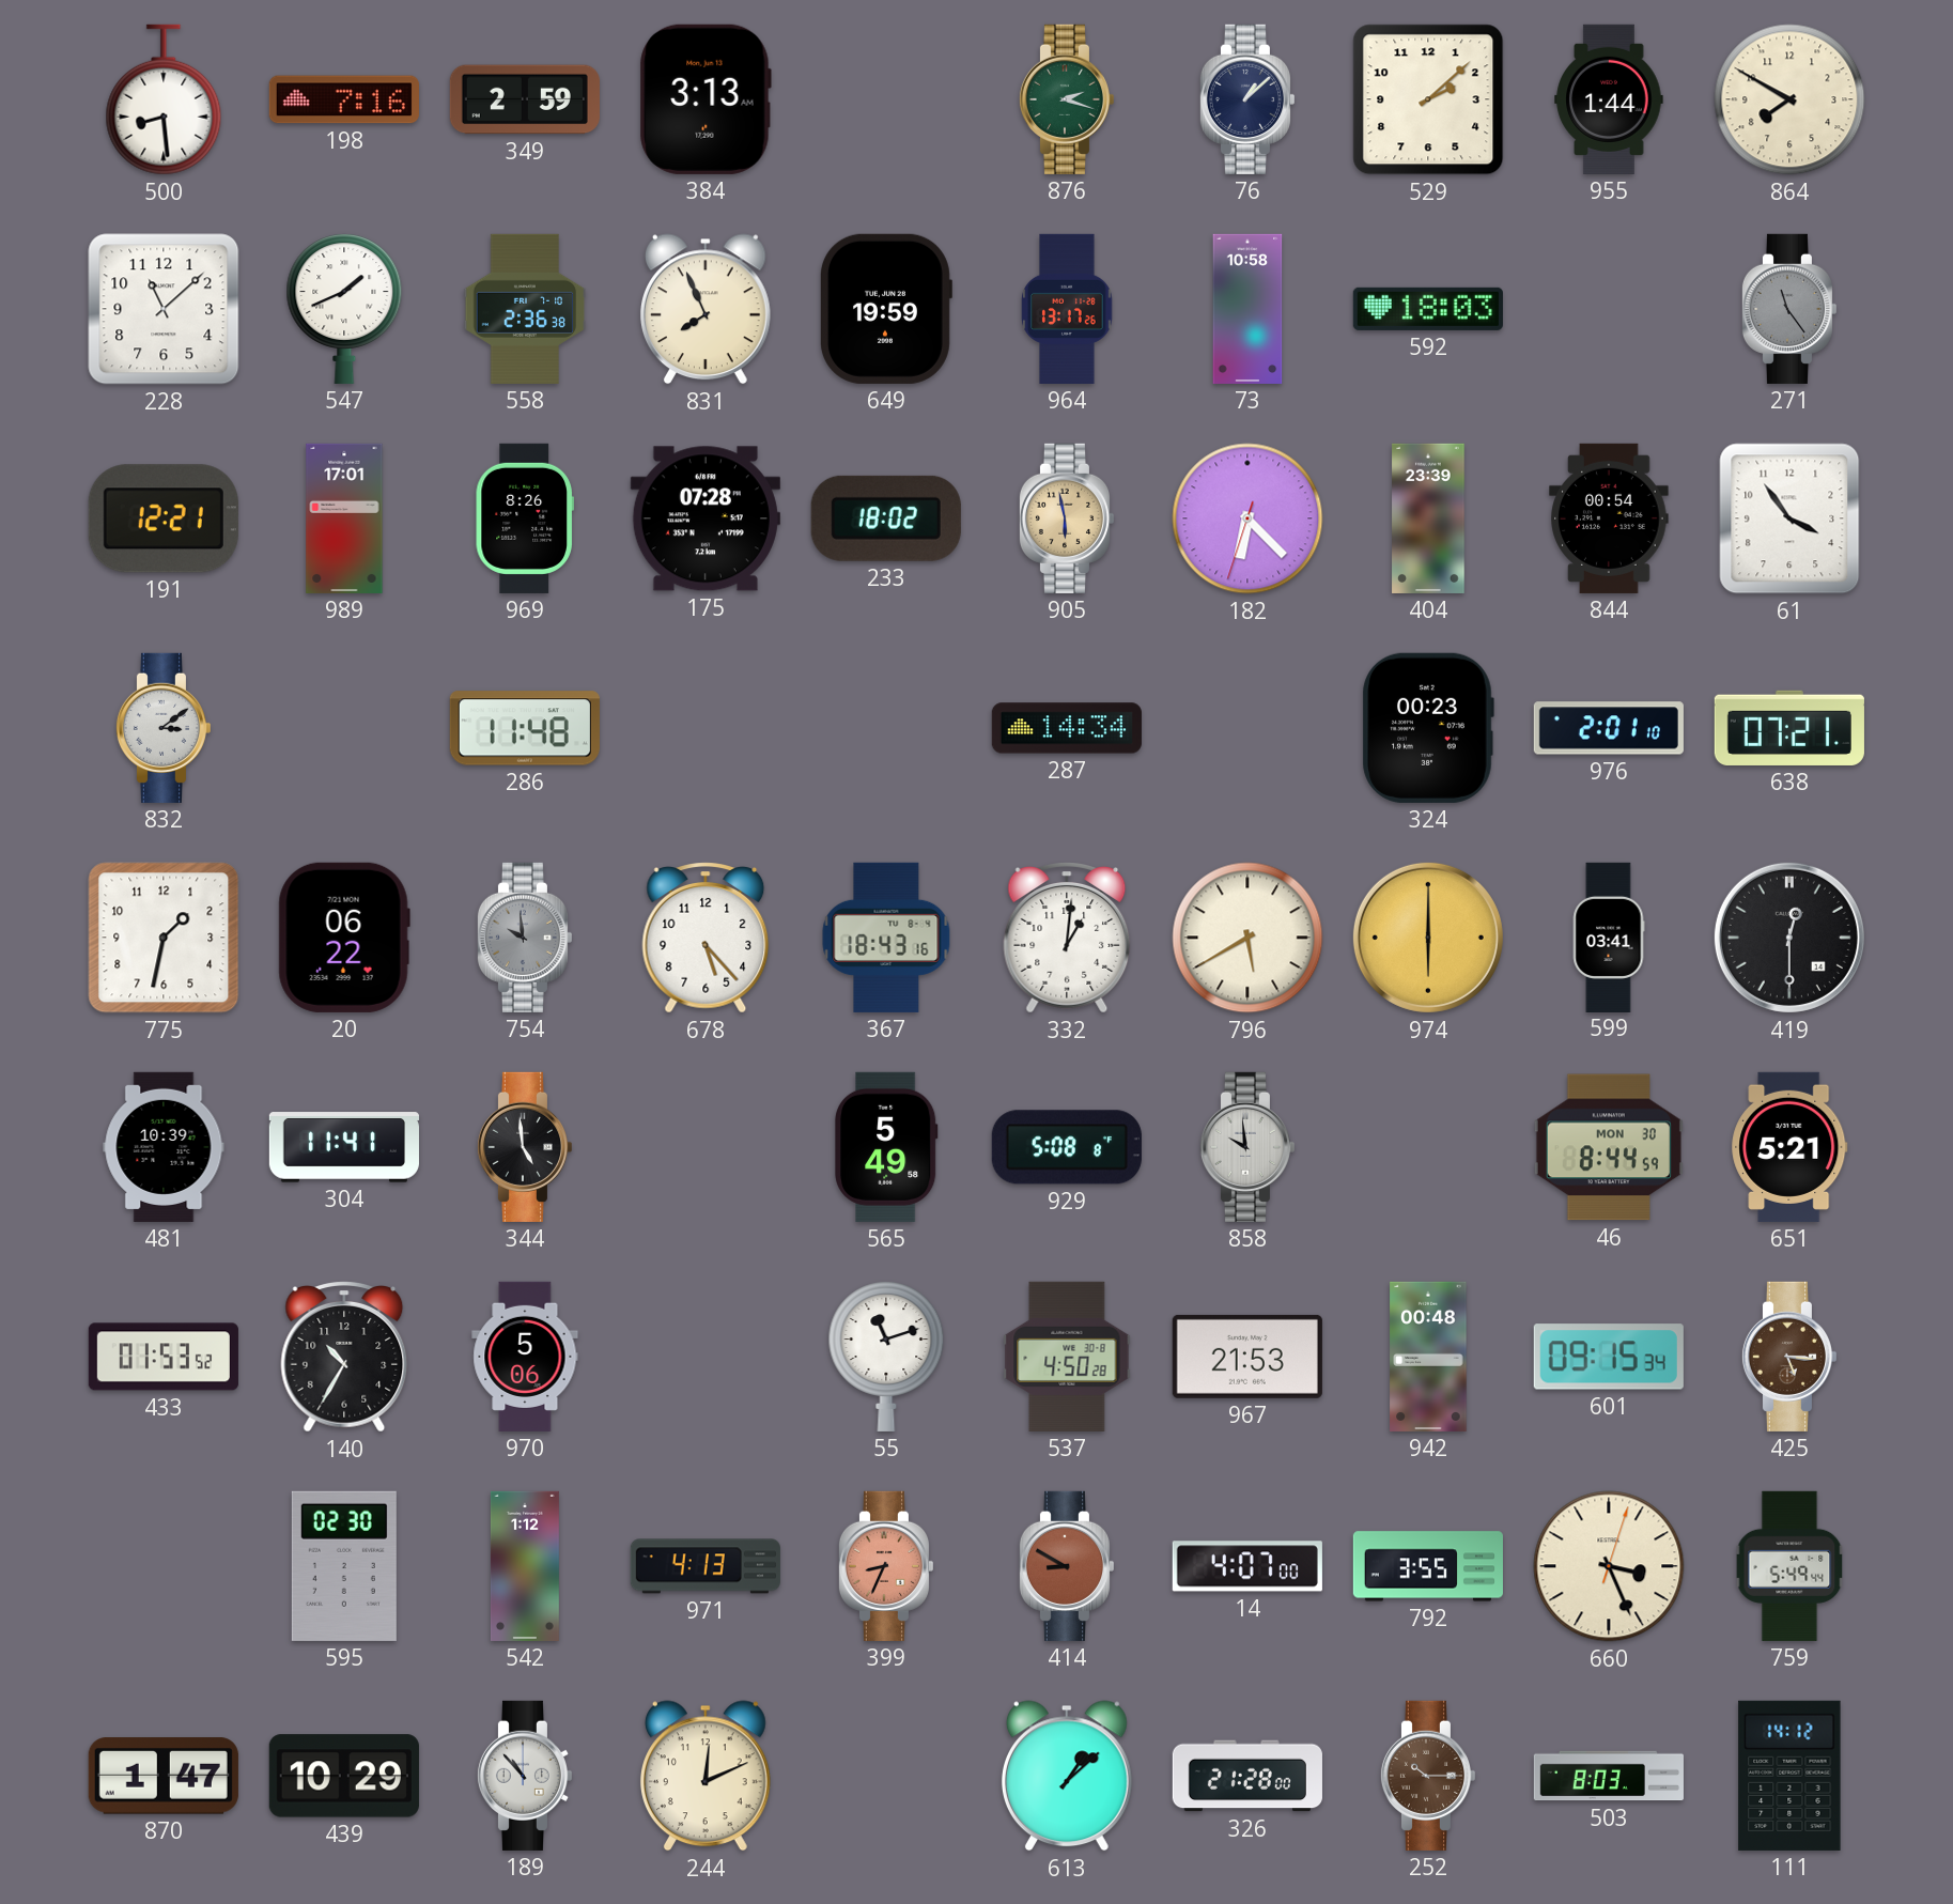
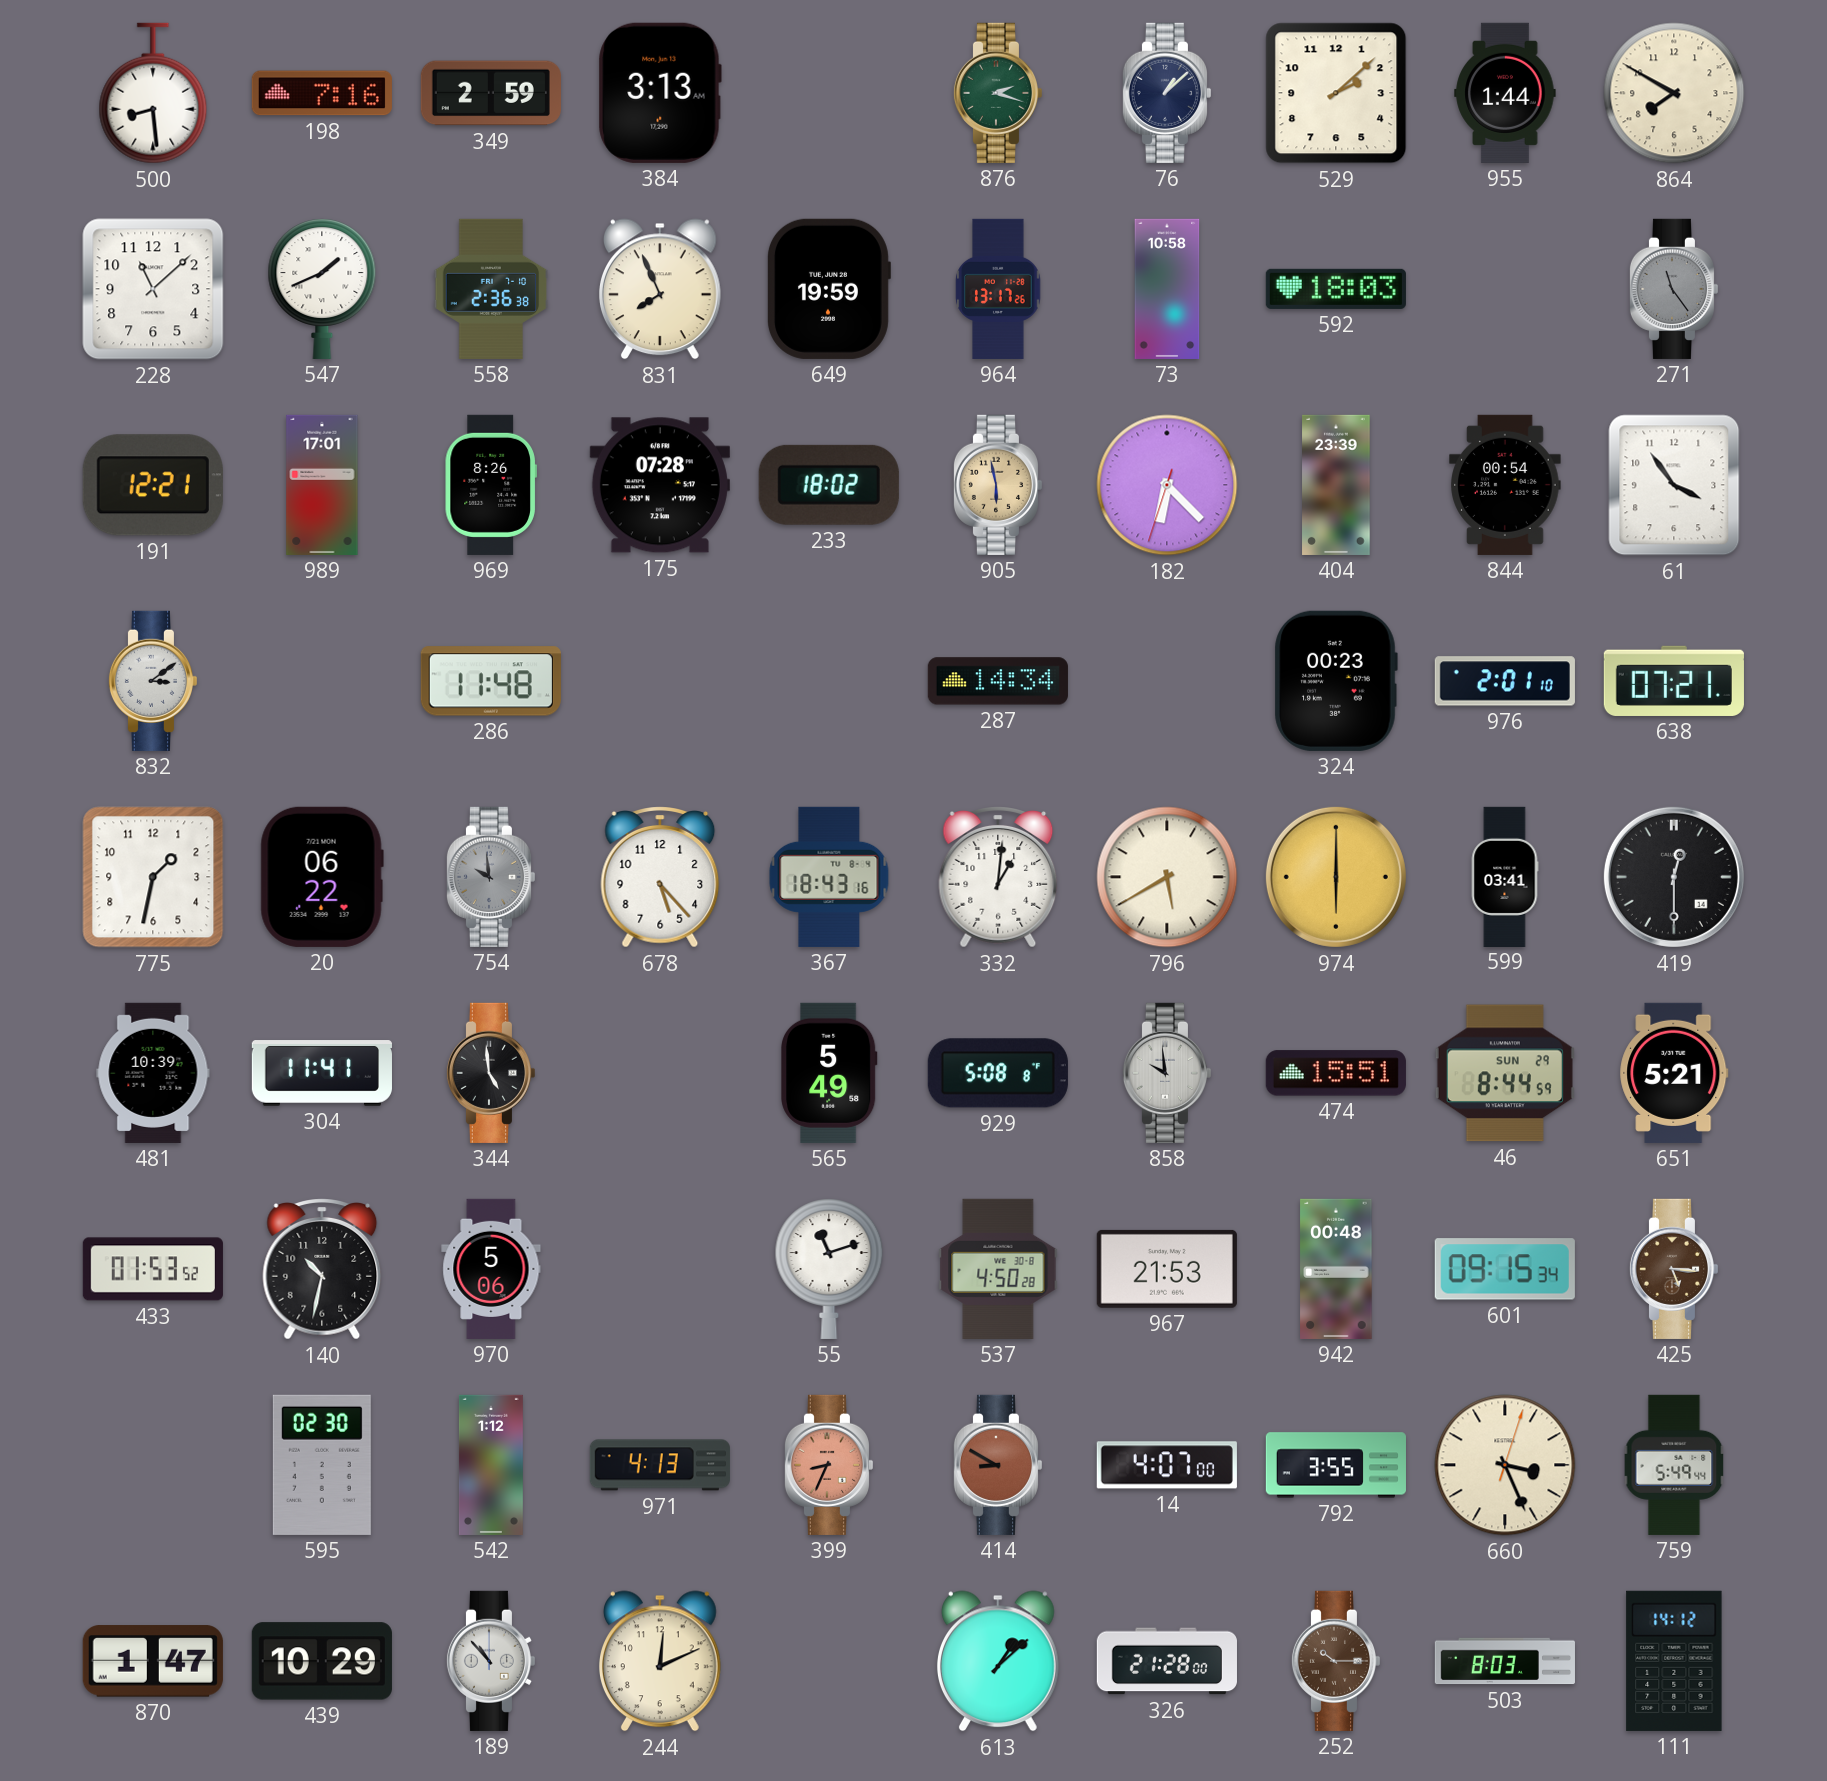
474: none -> 15:51
46 date: MON 30 -> SUN 29
140: 10:35 -> 10:32
